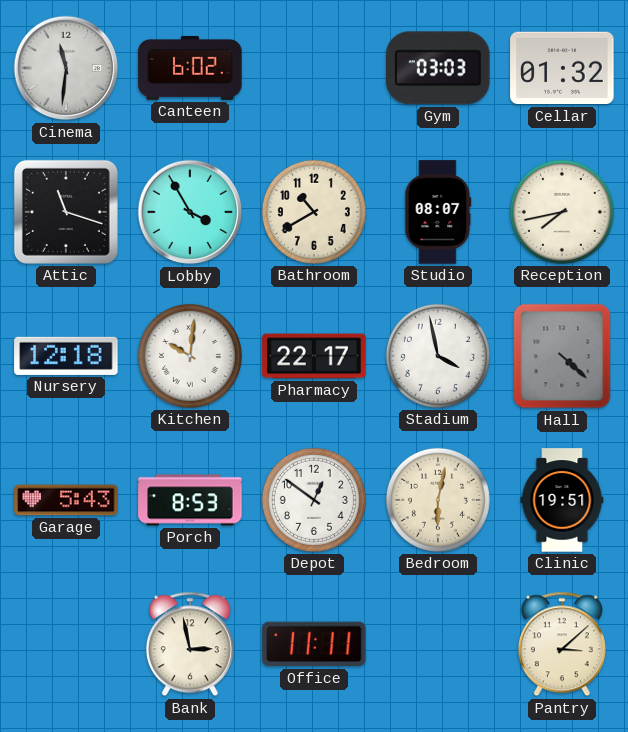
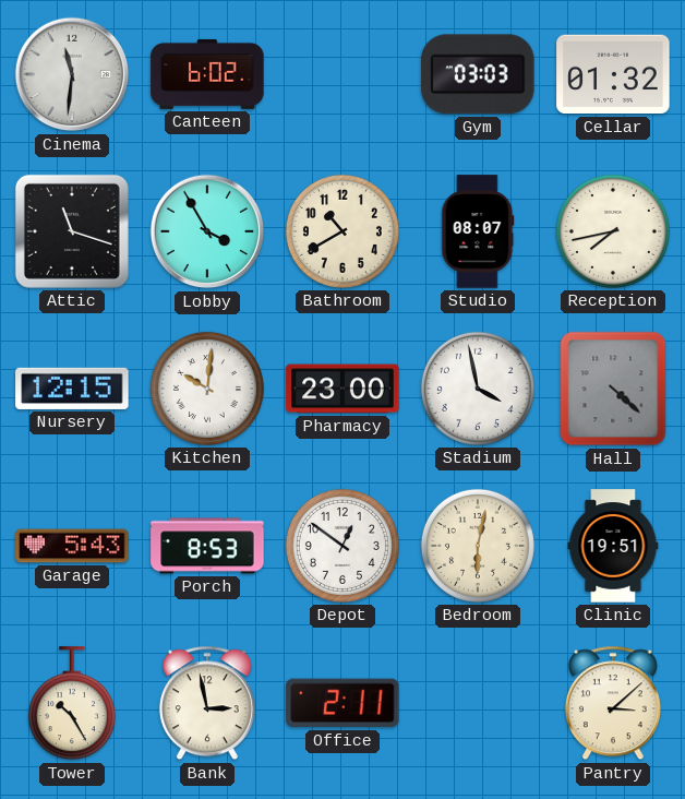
Nursery: 12:18 -> 12:15
Pharmacy: 22:17 -> 23:00
Tower: none -> 10:25
Office: 11:11 -> 2:11
